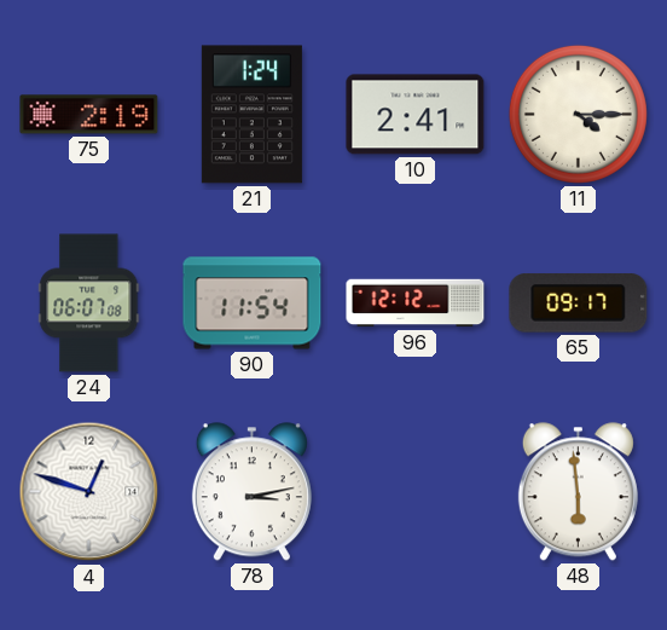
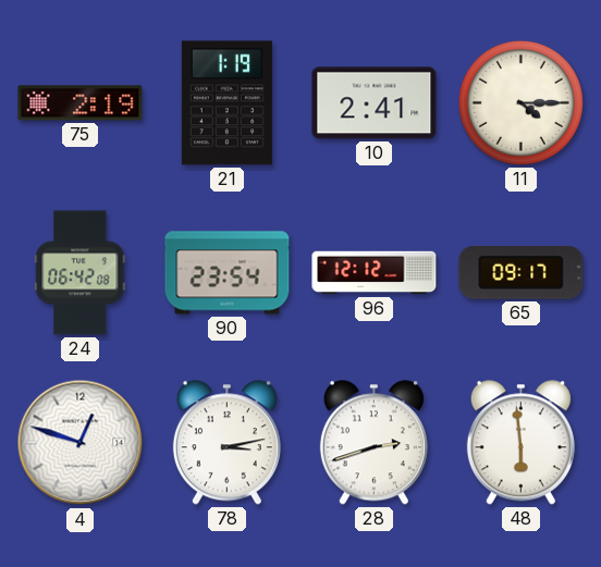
21: 1:24 -> 1:19
24: 06:07 -> 06:42
90: 11:54 -> 23:54
28: none -> 2:42
